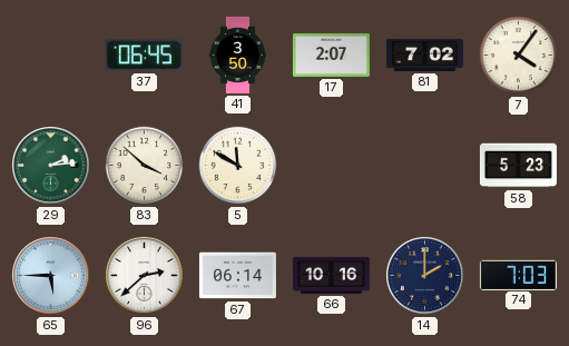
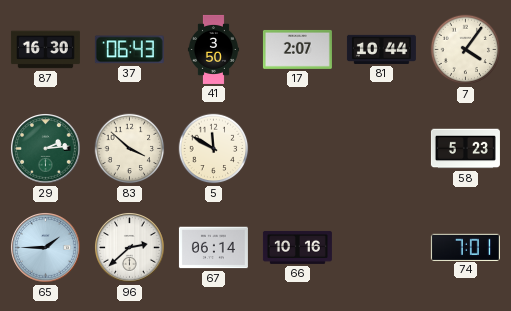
87: none -> 16:30
37: 06:45 -> 06:43
81: 7:02 -> 10:44
65: 5:45 -> 1:45
14: 2:00 -> none
74: 7:03 -> 7:01
